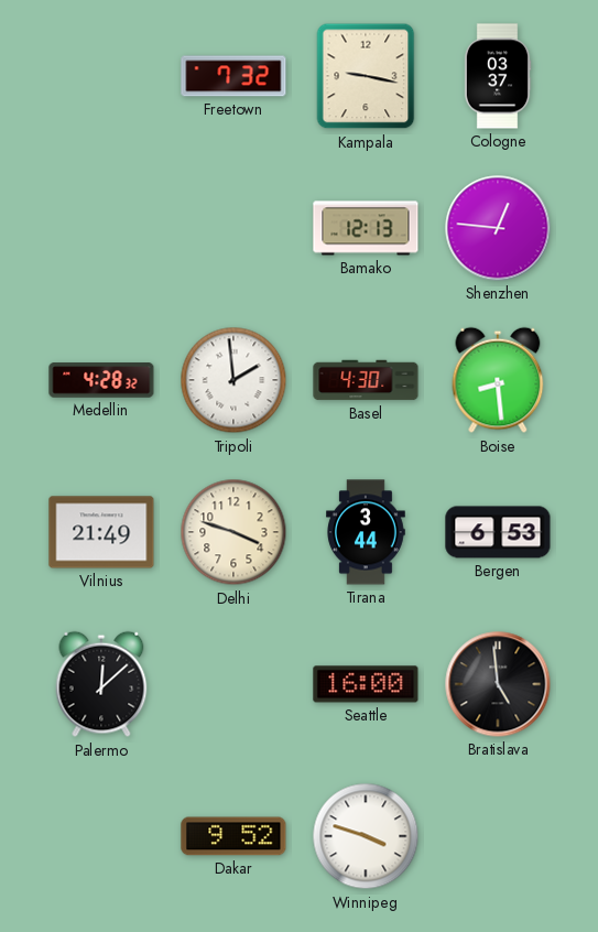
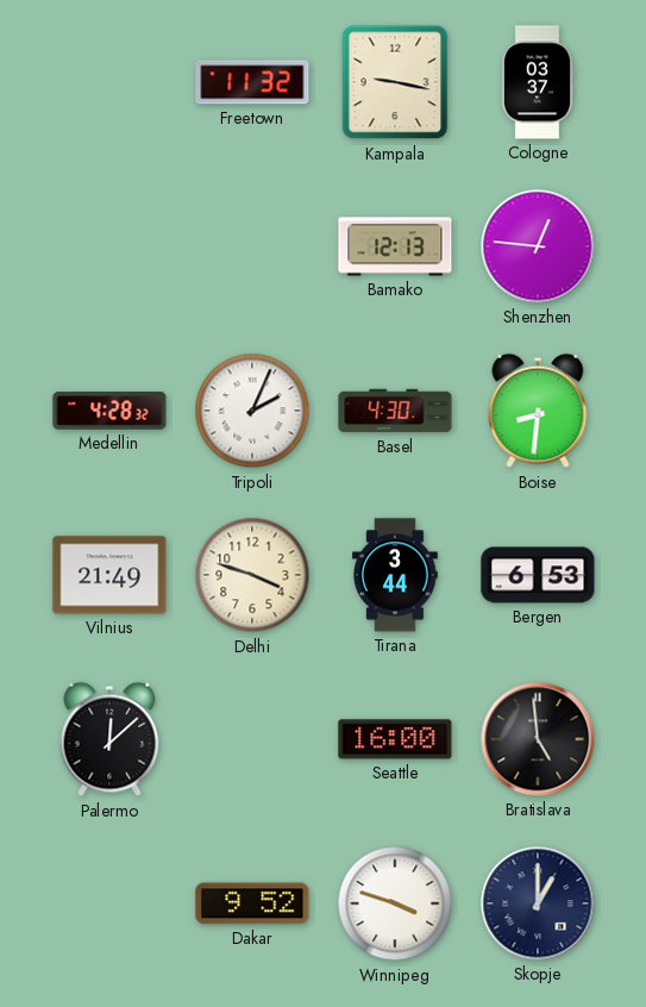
Freetown: 7:32 -> 11:32
Tripoli: 1:59 -> 2:04
Boise: 8:29 -> 8:31
Skopje: none -> 1:00
